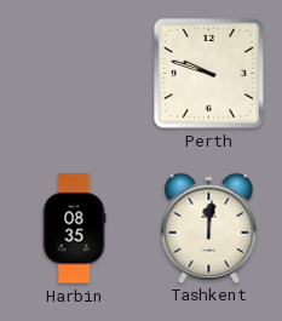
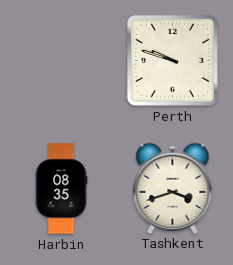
Tashkent: 12:01 -> 3:42
